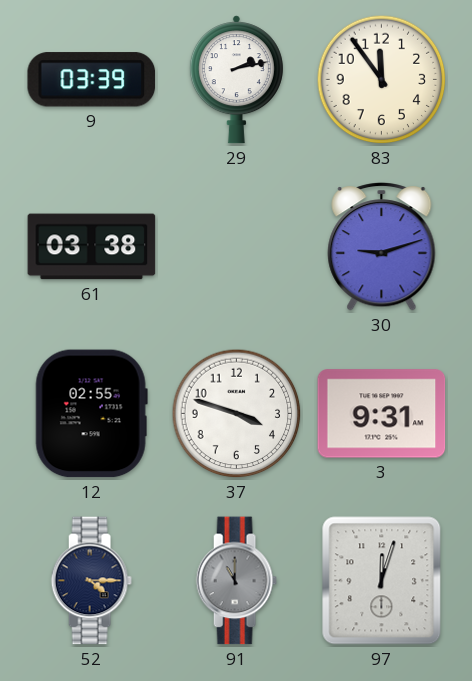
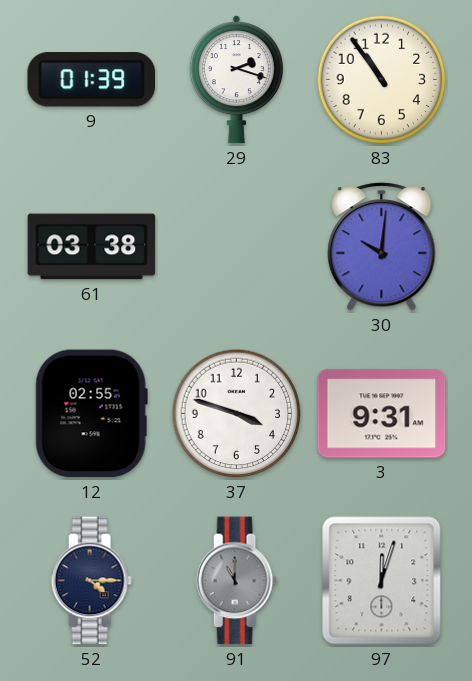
9: 03:39 -> 01:39
29: 2:13 -> 2:18
83: 11:54 -> 10:54
30: 9:12 -> 10:01
